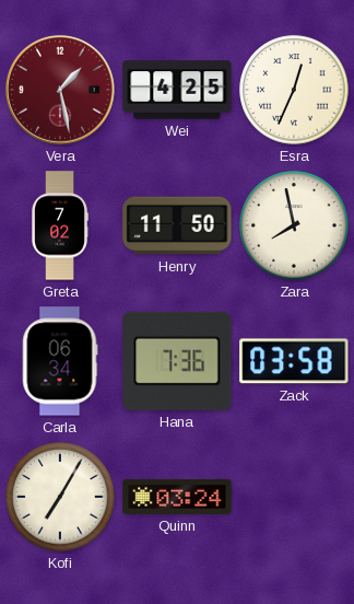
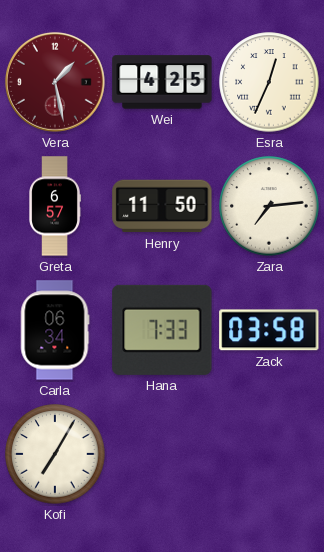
Greta: 7:02 -> 6:57
Zara: 7:58 -> 7:14
Hana: 7:36 -> 7:33
Quinn: 03:24 -> none
